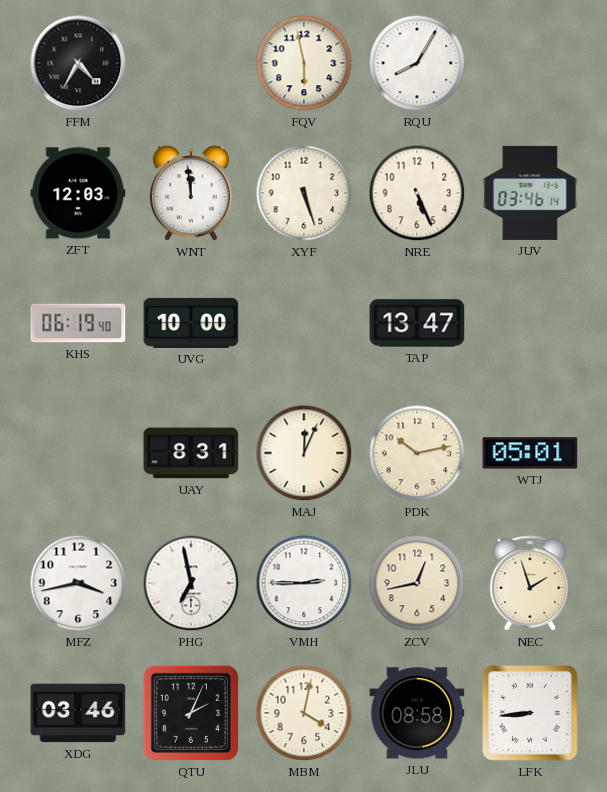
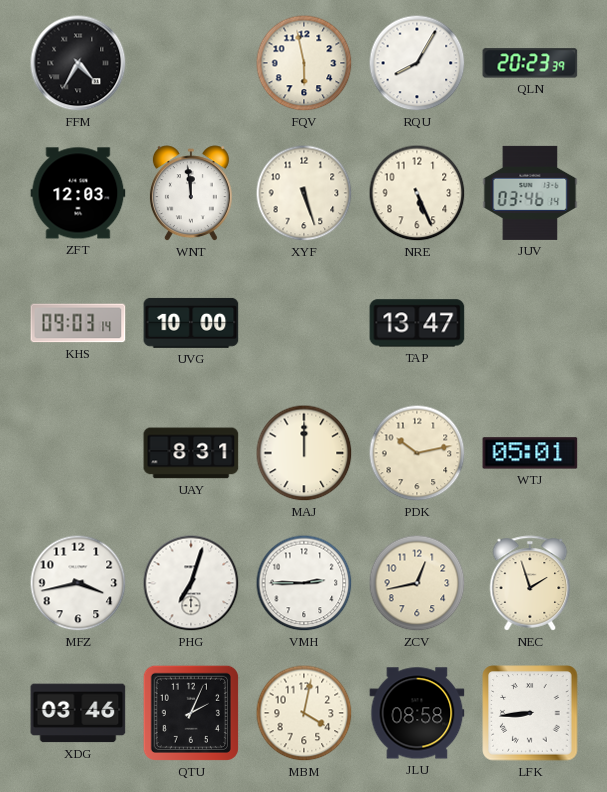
QLN: none -> 20:23
KHS: 06:19 -> 09:03
MAJ: 12:04 -> 12:00
PHG: 6:58 -> 7:03
